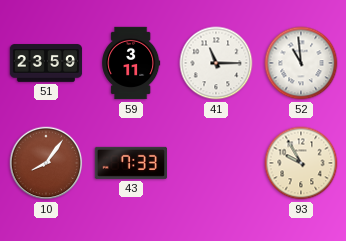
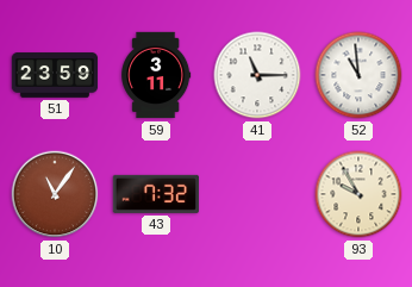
10: 8:06 -> 11:06
43: 7:33 -> 7:32
